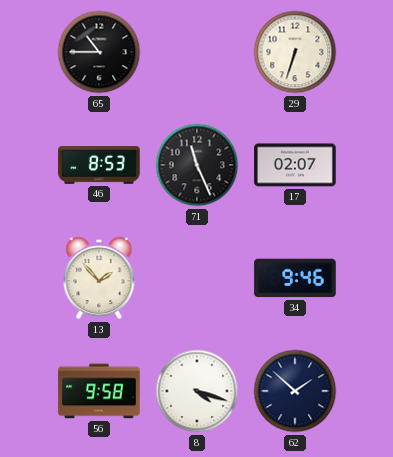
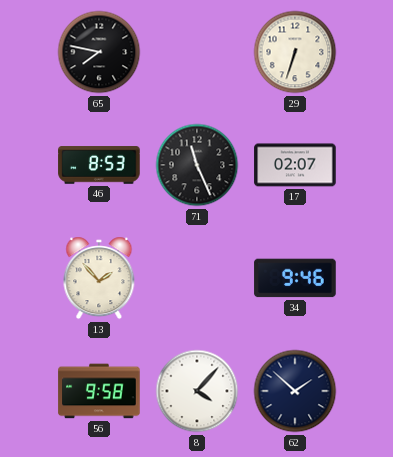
65: 10:45 -> 7:47
8: 4:18 -> 4:07
